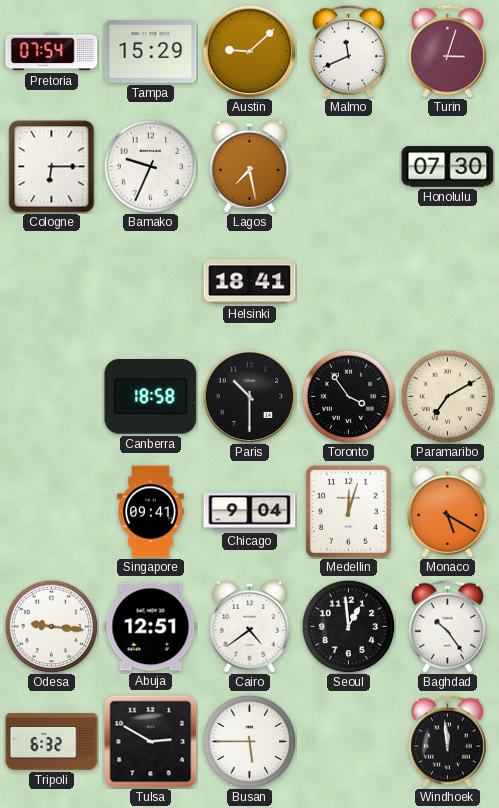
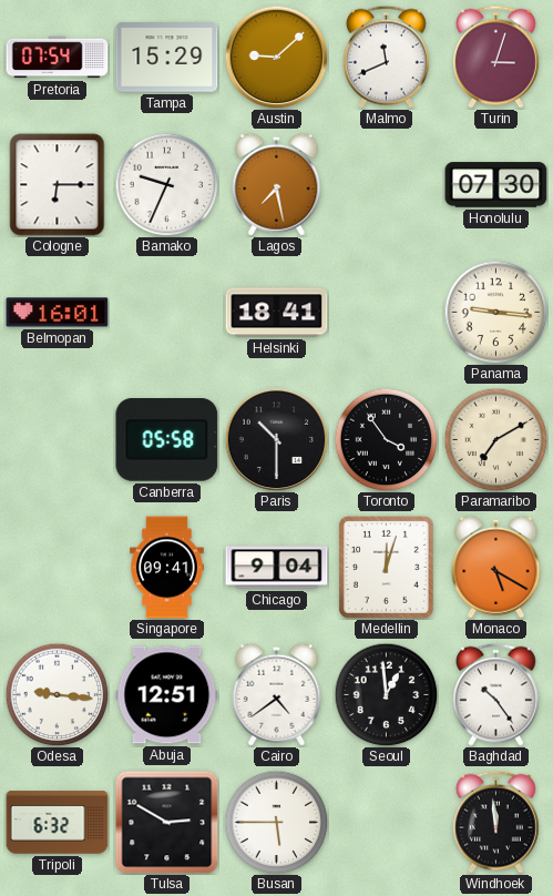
Belmopan: none -> 16:01
Panama: none -> 9:16
Canberra: 18:58 -> 05:58
